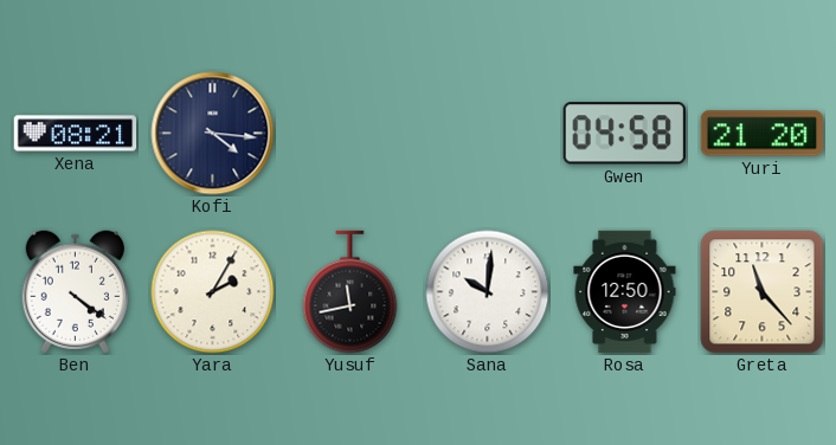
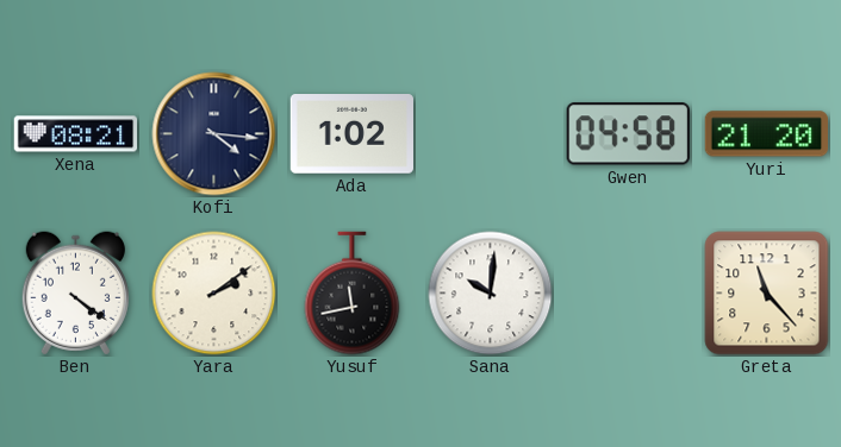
Ada: none -> 1:02
Yara: 2:05 -> 2:09
Rosa: 12:50 -> none
